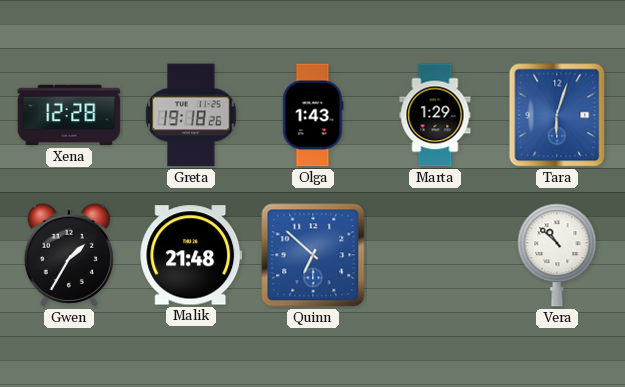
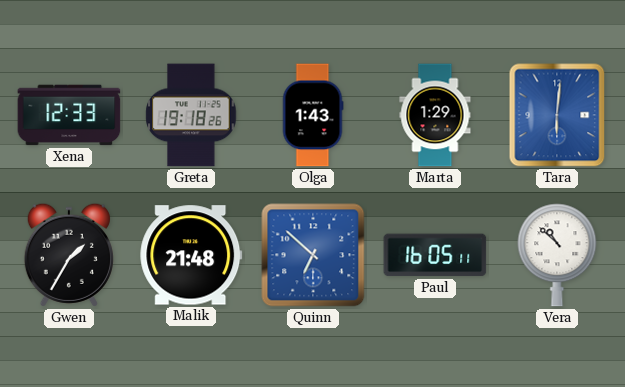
Xena: 12:28 -> 12:33
Tara: 6:03 -> 6:01
Paul: none -> 16:05
